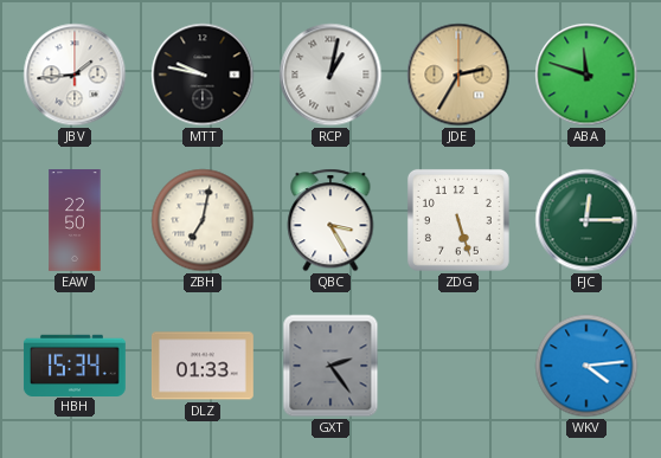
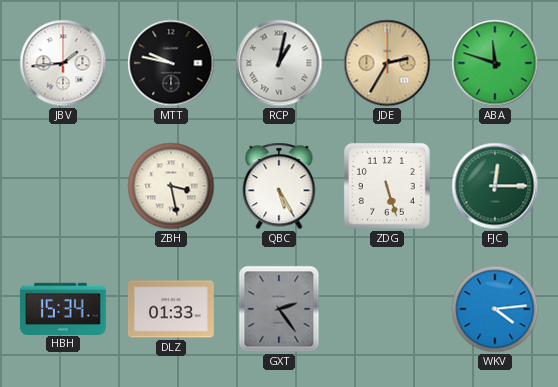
EAW: 22:50 -> none
ZBH: 7:02 -> 3:28
QBC: 3:25 -> 5:25
